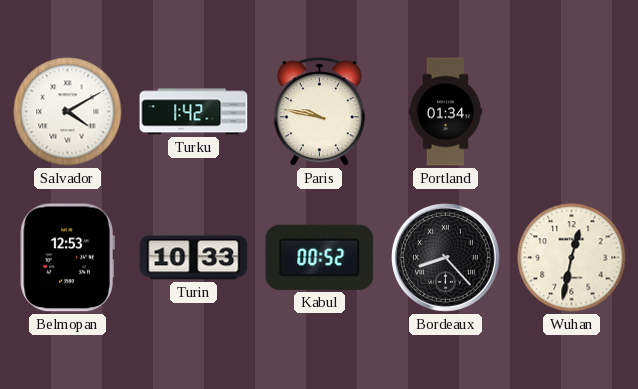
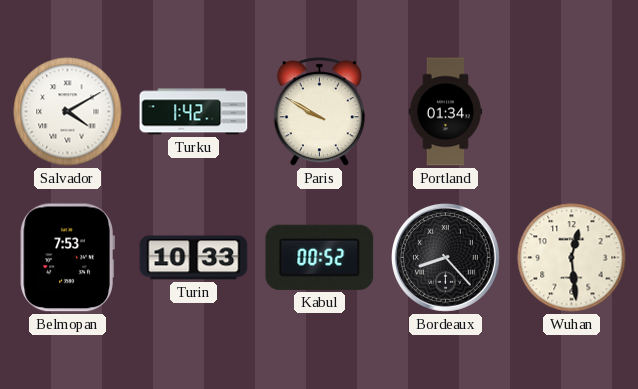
Paris: 9:47 -> 9:50
Belmopan: 12:53 -> 7:53
Wuhan: 12:32 -> 12:29
